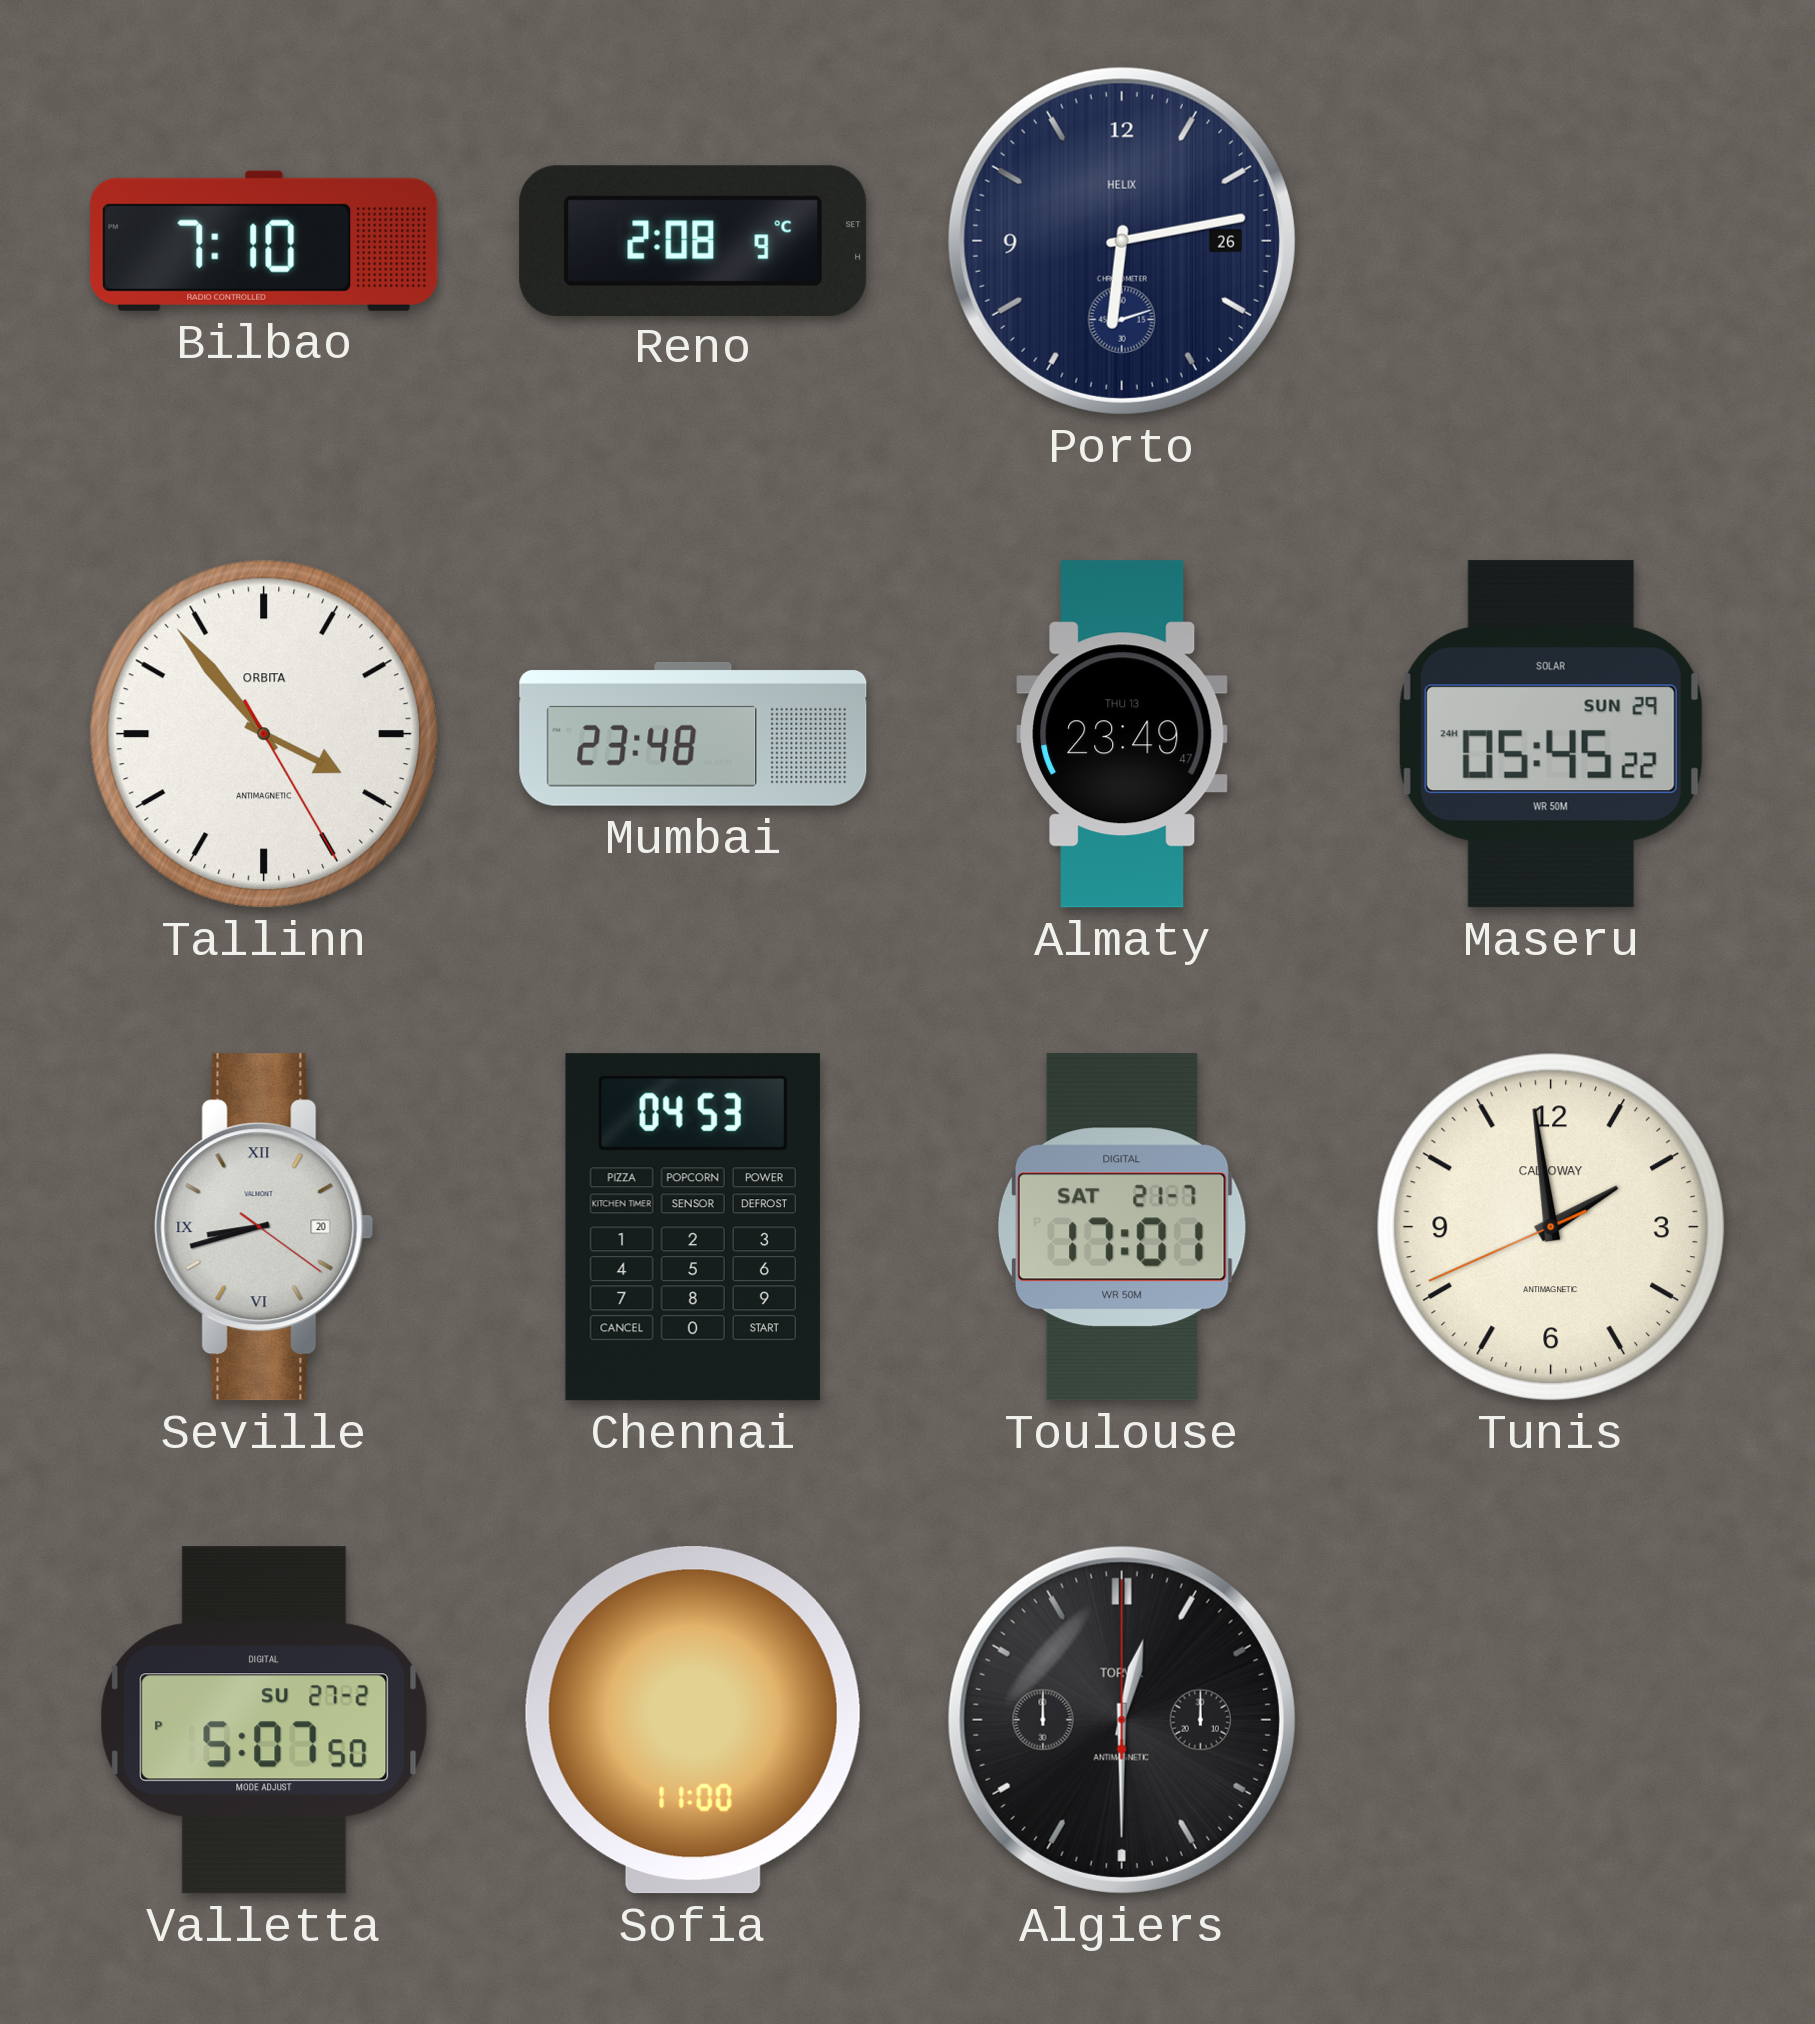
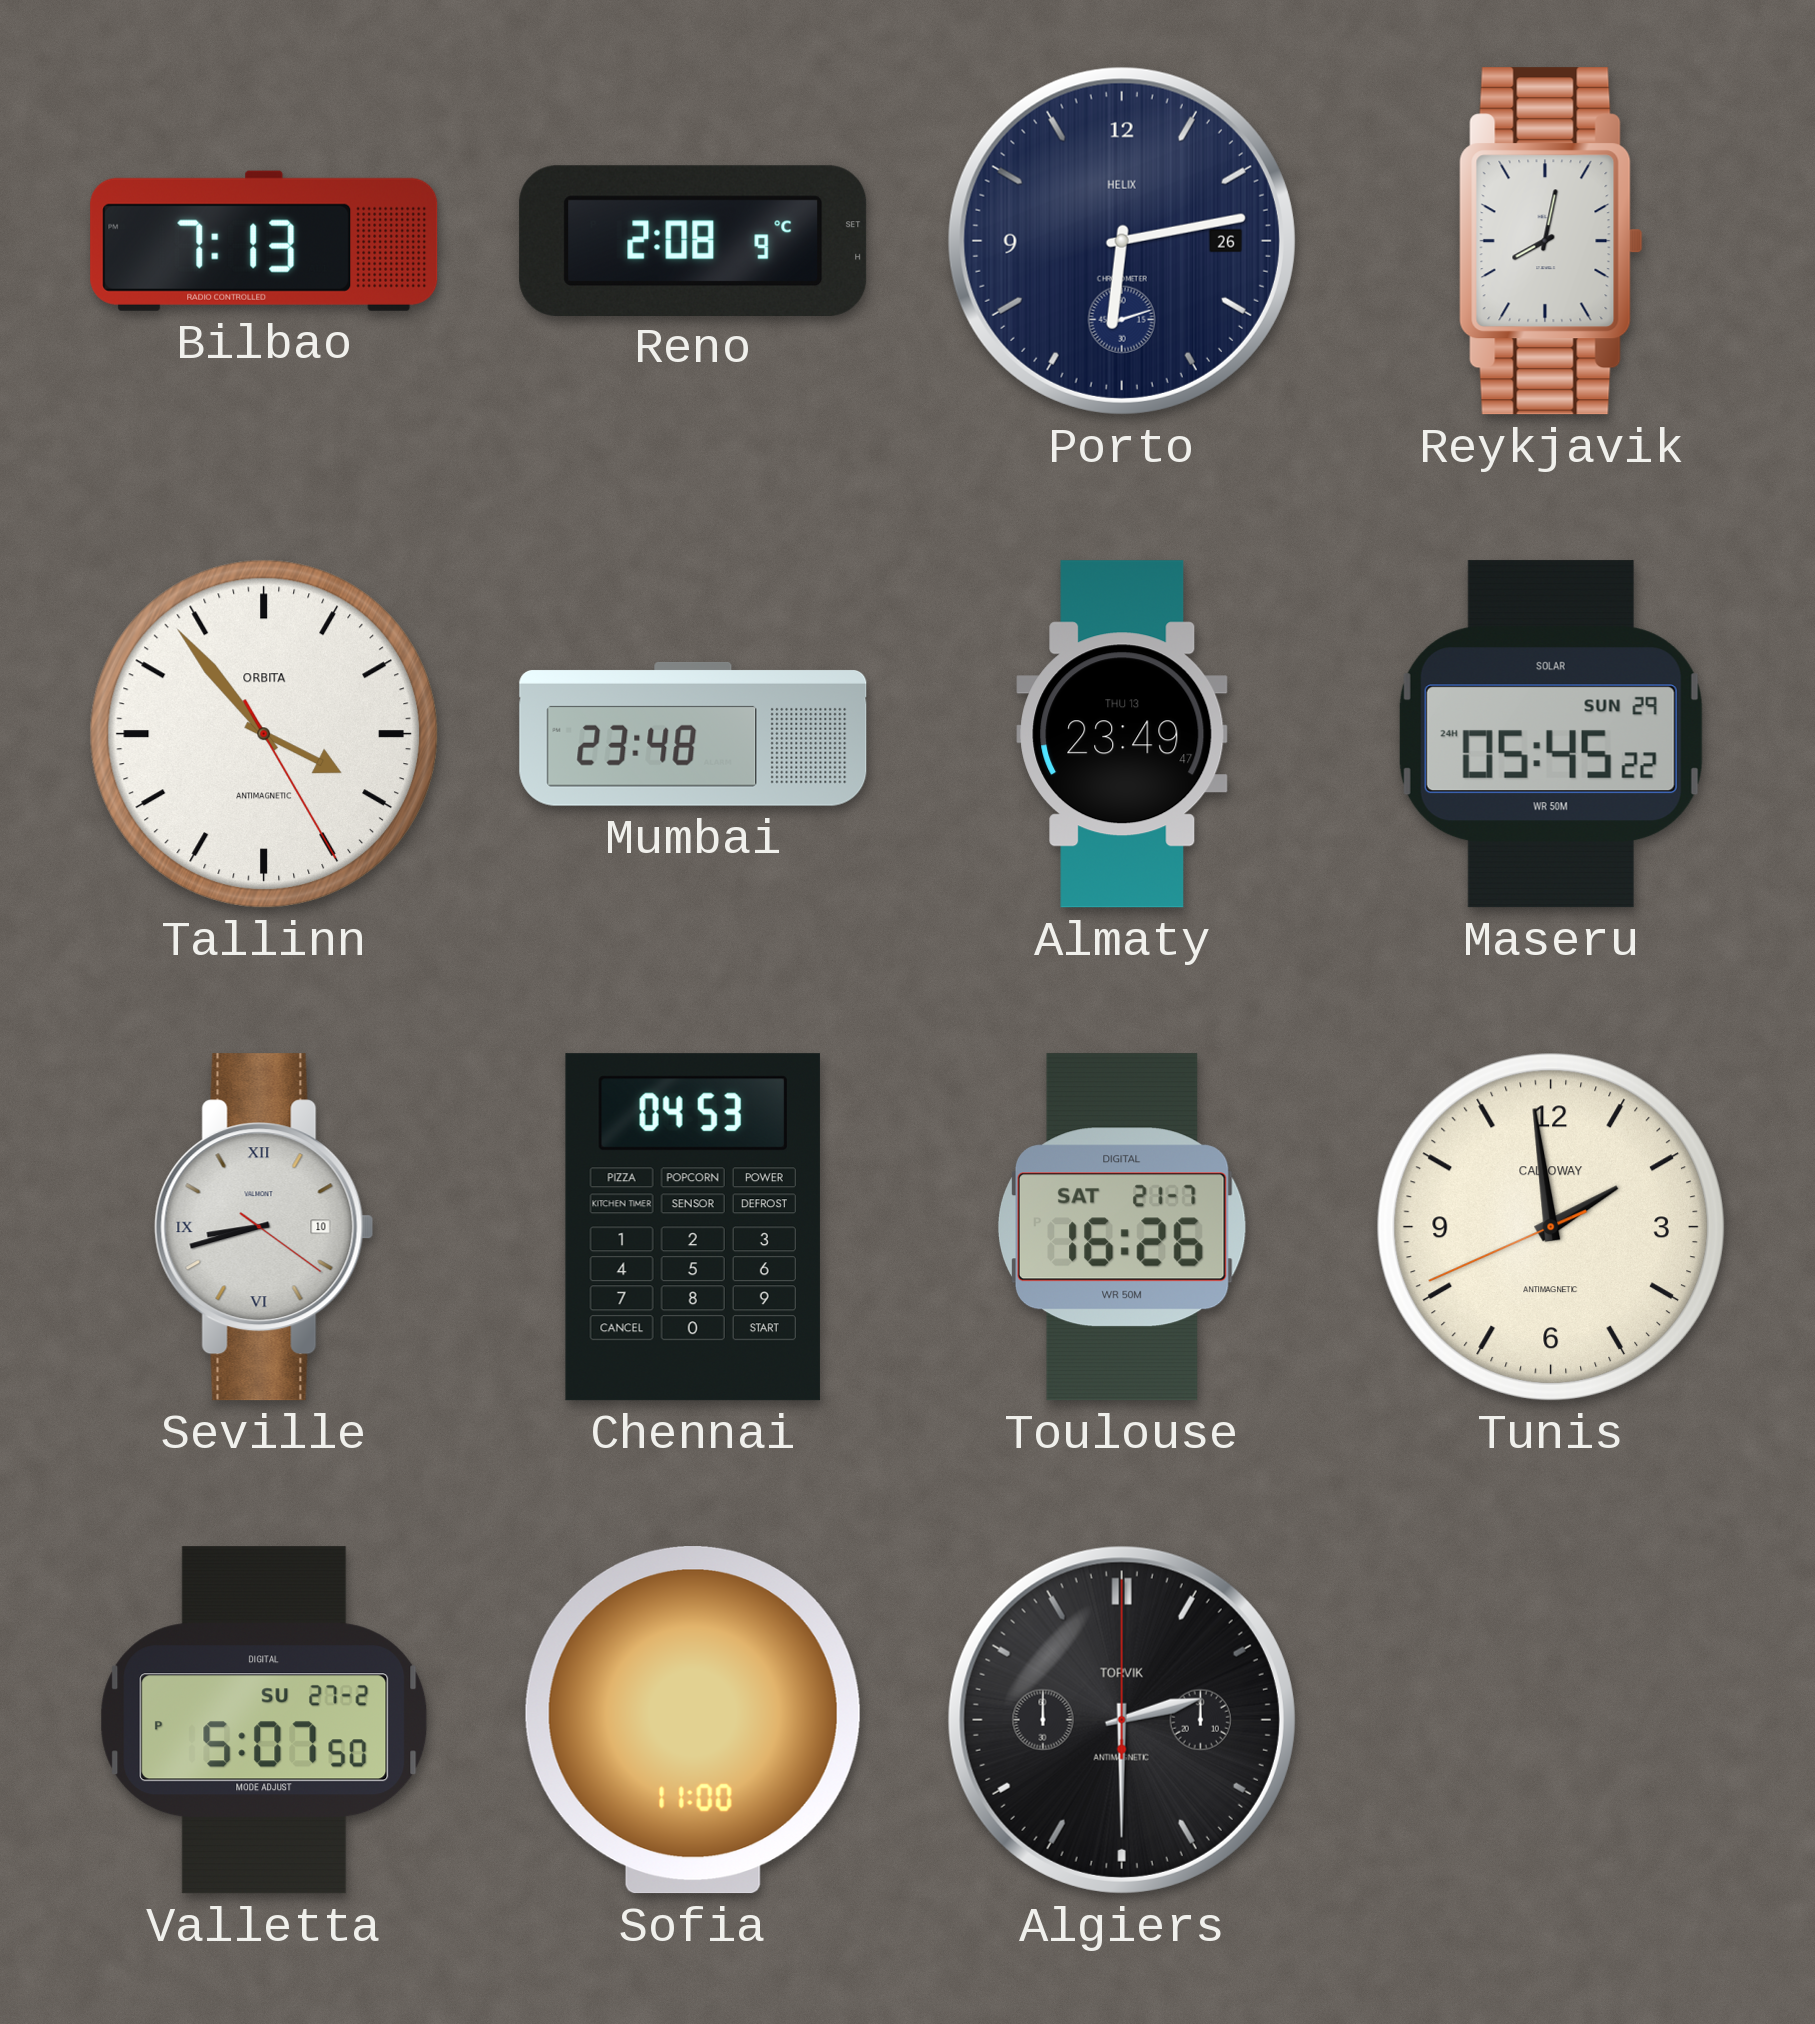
Bilbao: 7:10 -> 7:13
Reykjavik: none -> 8:02
Seville date: 20 -> 10
Toulouse: 17:01 -> 16:26
Algiers: 12:30 -> 2:30
